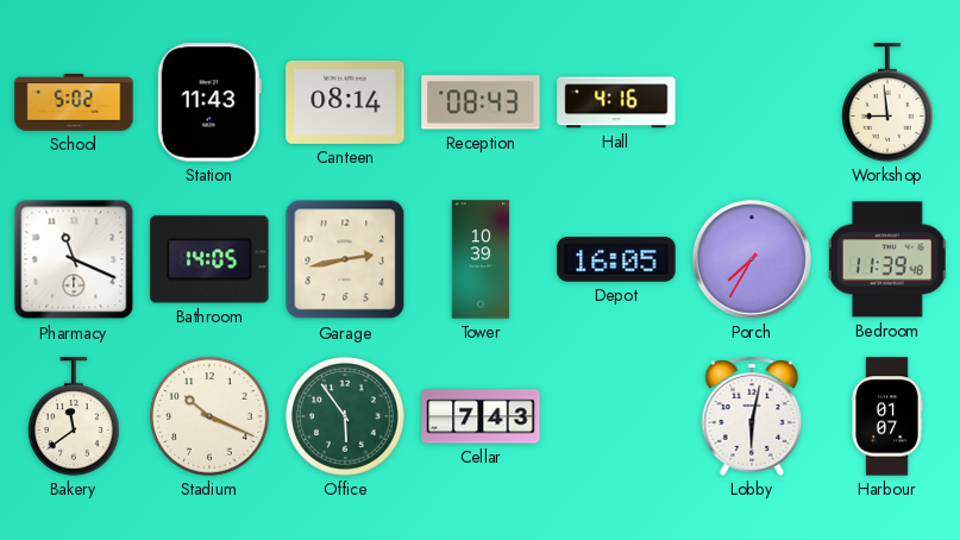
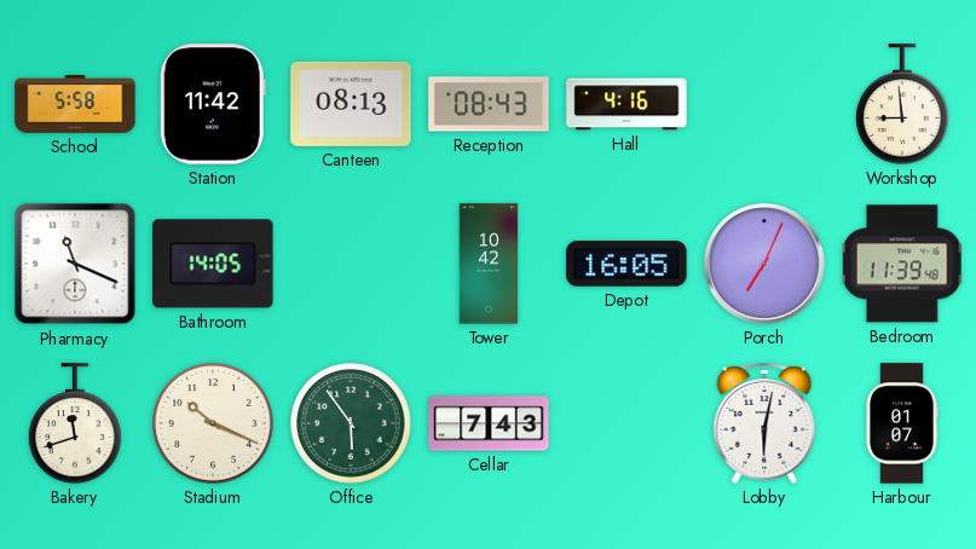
School: 5:02 -> 5:58
Station: 11:43 -> 11:42
Canteen: 08:14 -> 08:13
Garage: 2:43 -> none
Tower: 10:39 -> 10:42
Porch: 7:35 -> 7:04
Bakery: 11:39 -> 11:42
